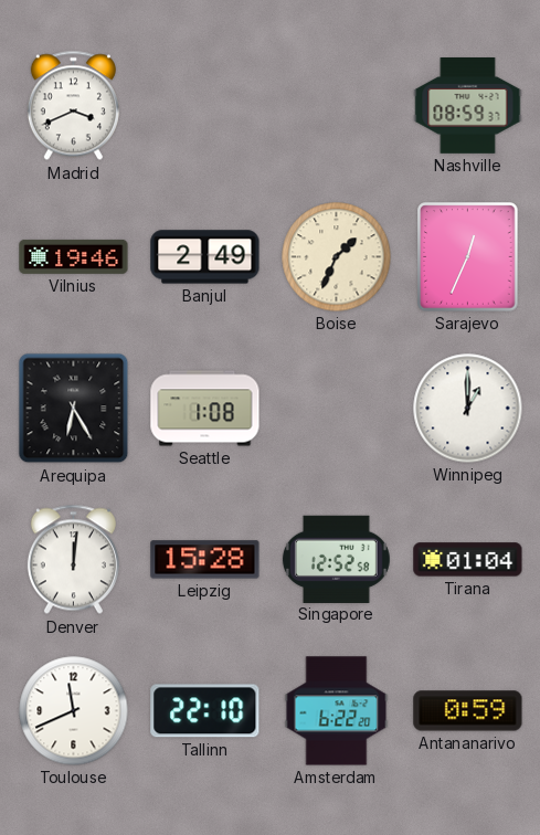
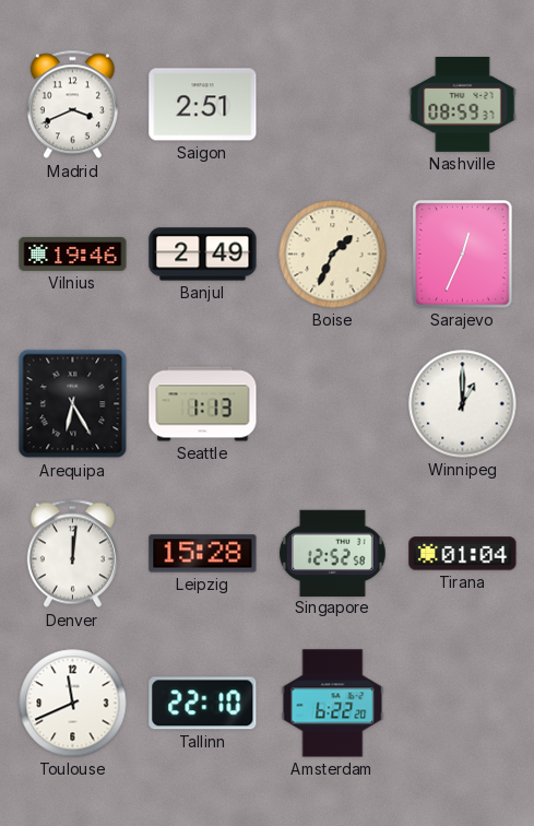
Saigon: none -> 2:51
Seattle: 1:08 -> 1:13
Antananarivo: 0:59 -> none
